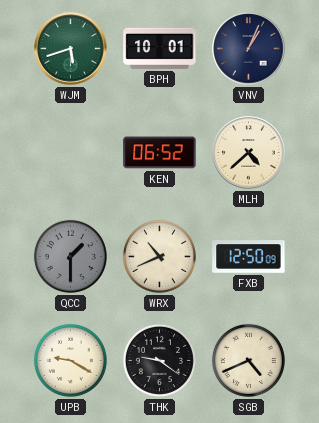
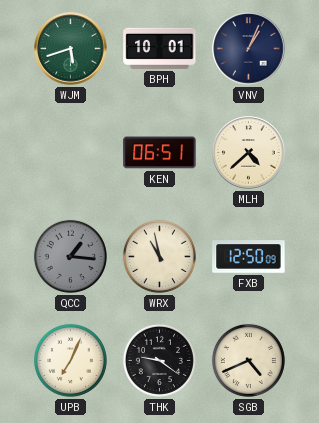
KEN: 06:52 -> 06:51
QCC: 1:30 -> 1:16
WRX: 10:41 -> 10:58
UPB: 9:20 -> 7:04
